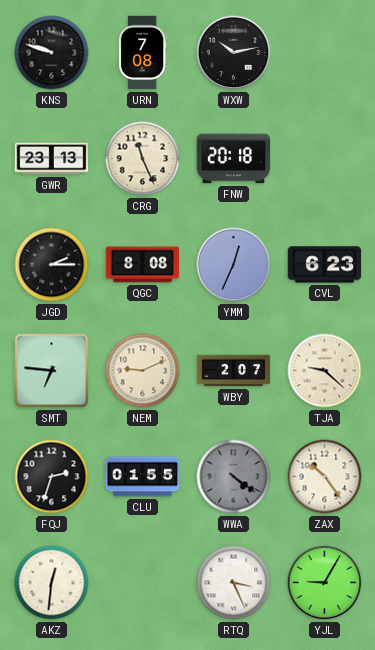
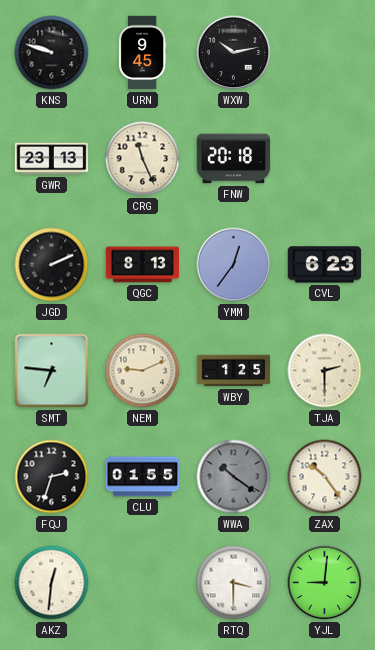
URN: 7:08 -> 9:45
JGD: 2:15 -> 2:11
QGC: 8:08 -> 8:13
YMM: 12:34 -> 12:36
WBY: 2:07 -> 1:25
TJA: 9:22 -> 2:30
WWA: 4:21 -> 10:21
RTQ: 3:26 -> 3:30
YJL: 9:05 -> 9:01
